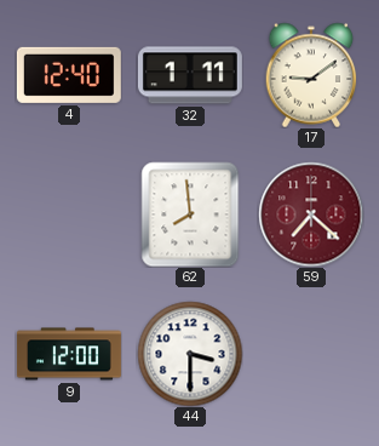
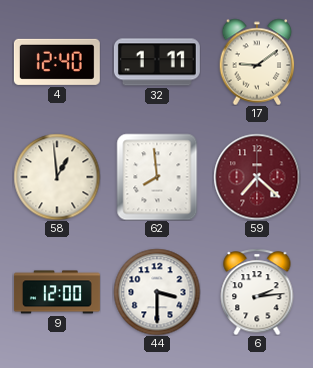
58: none -> 12:59
6: none -> 2:14
